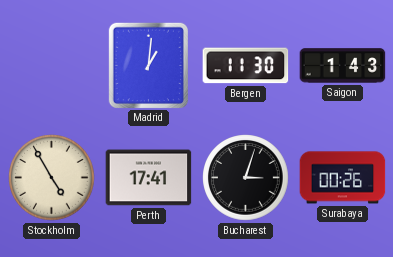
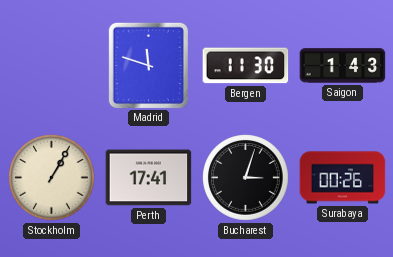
Madrid: 1:01 -> 11:48
Stockholm: 4:55 -> 1:05
